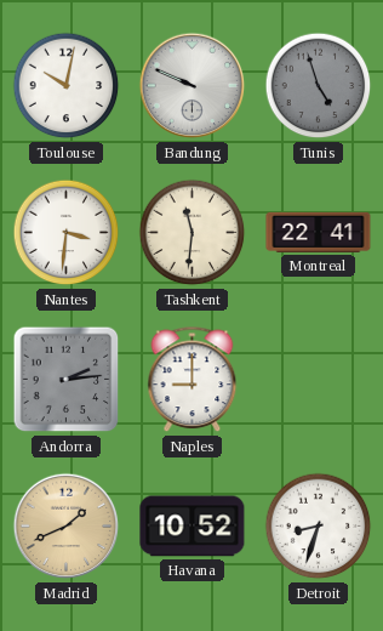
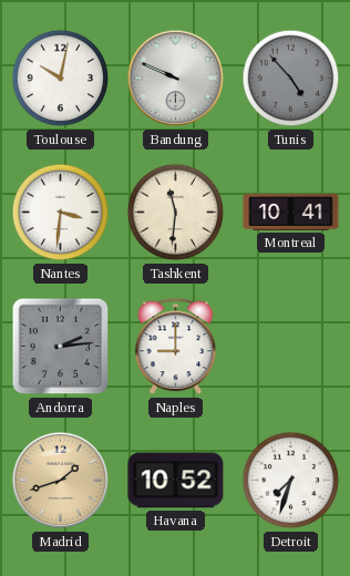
Tunis: 4:57 -> 4:53
Montreal: 22:41 -> 10:41
Madrid: 1:41 -> 1:42
Detroit: 8:33 -> 7:33
